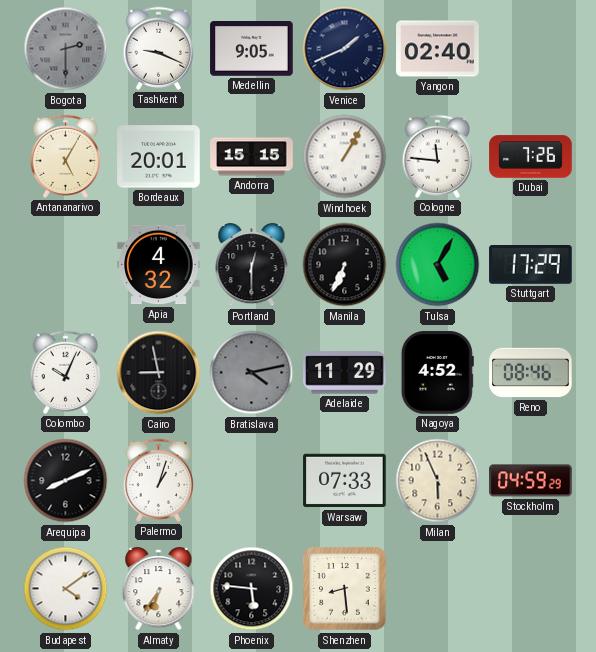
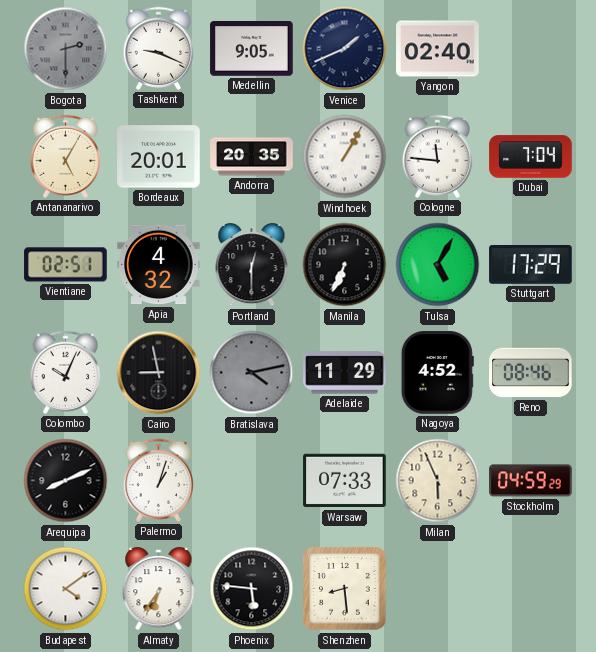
Andorra: 15:15 -> 20:35
Dubai: 7:26 -> 7:04
Vientiane: none -> 02:51
